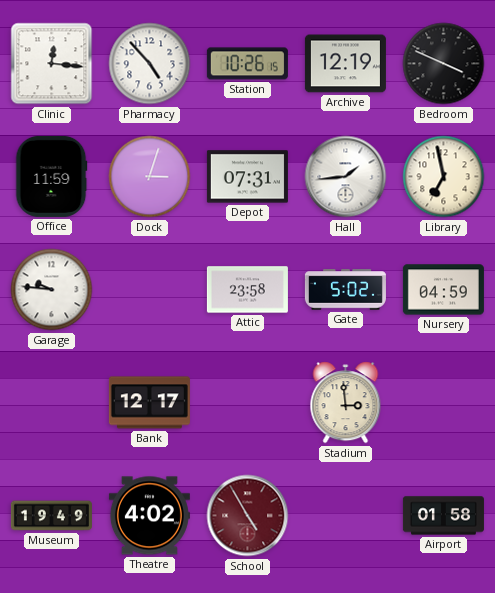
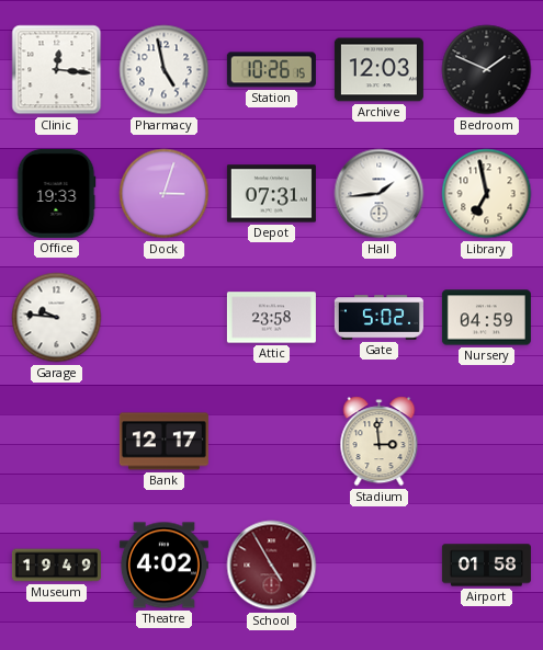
Pharmacy: 4:53 -> 4:58
Archive: 12:19 -> 12:03
Bedroom: 3:49 -> 1:49
Office: 11:59 -> 19:33
